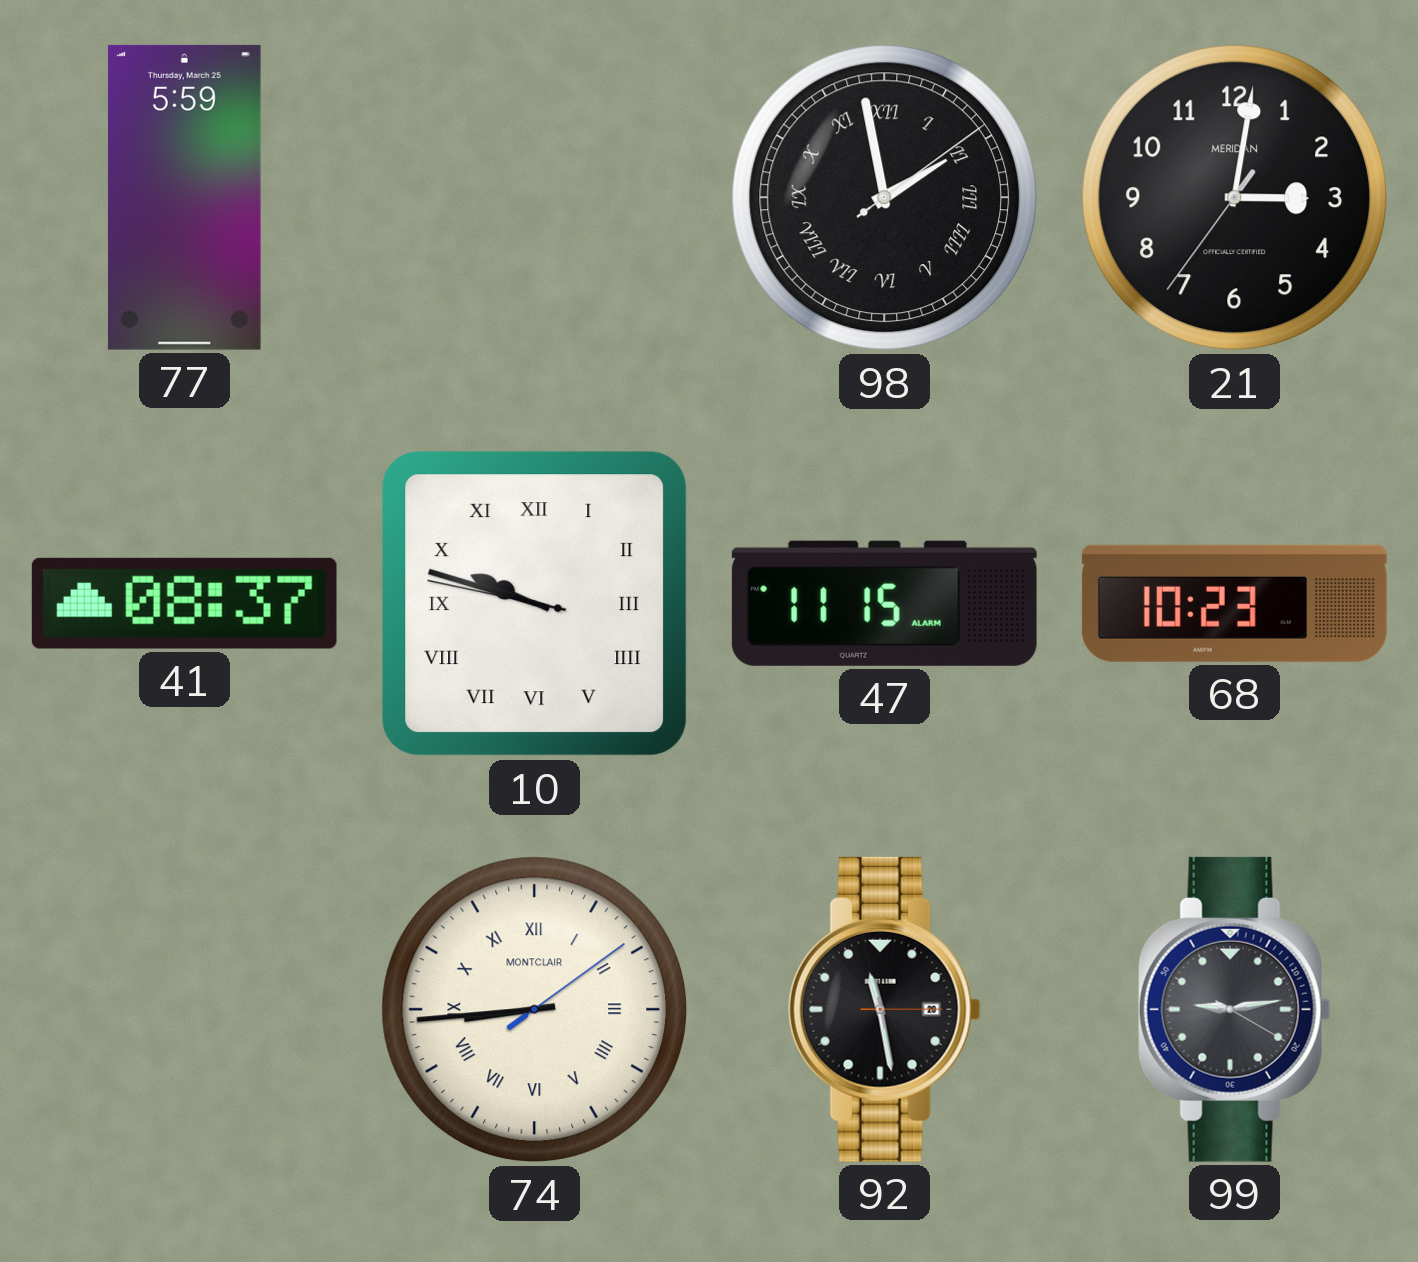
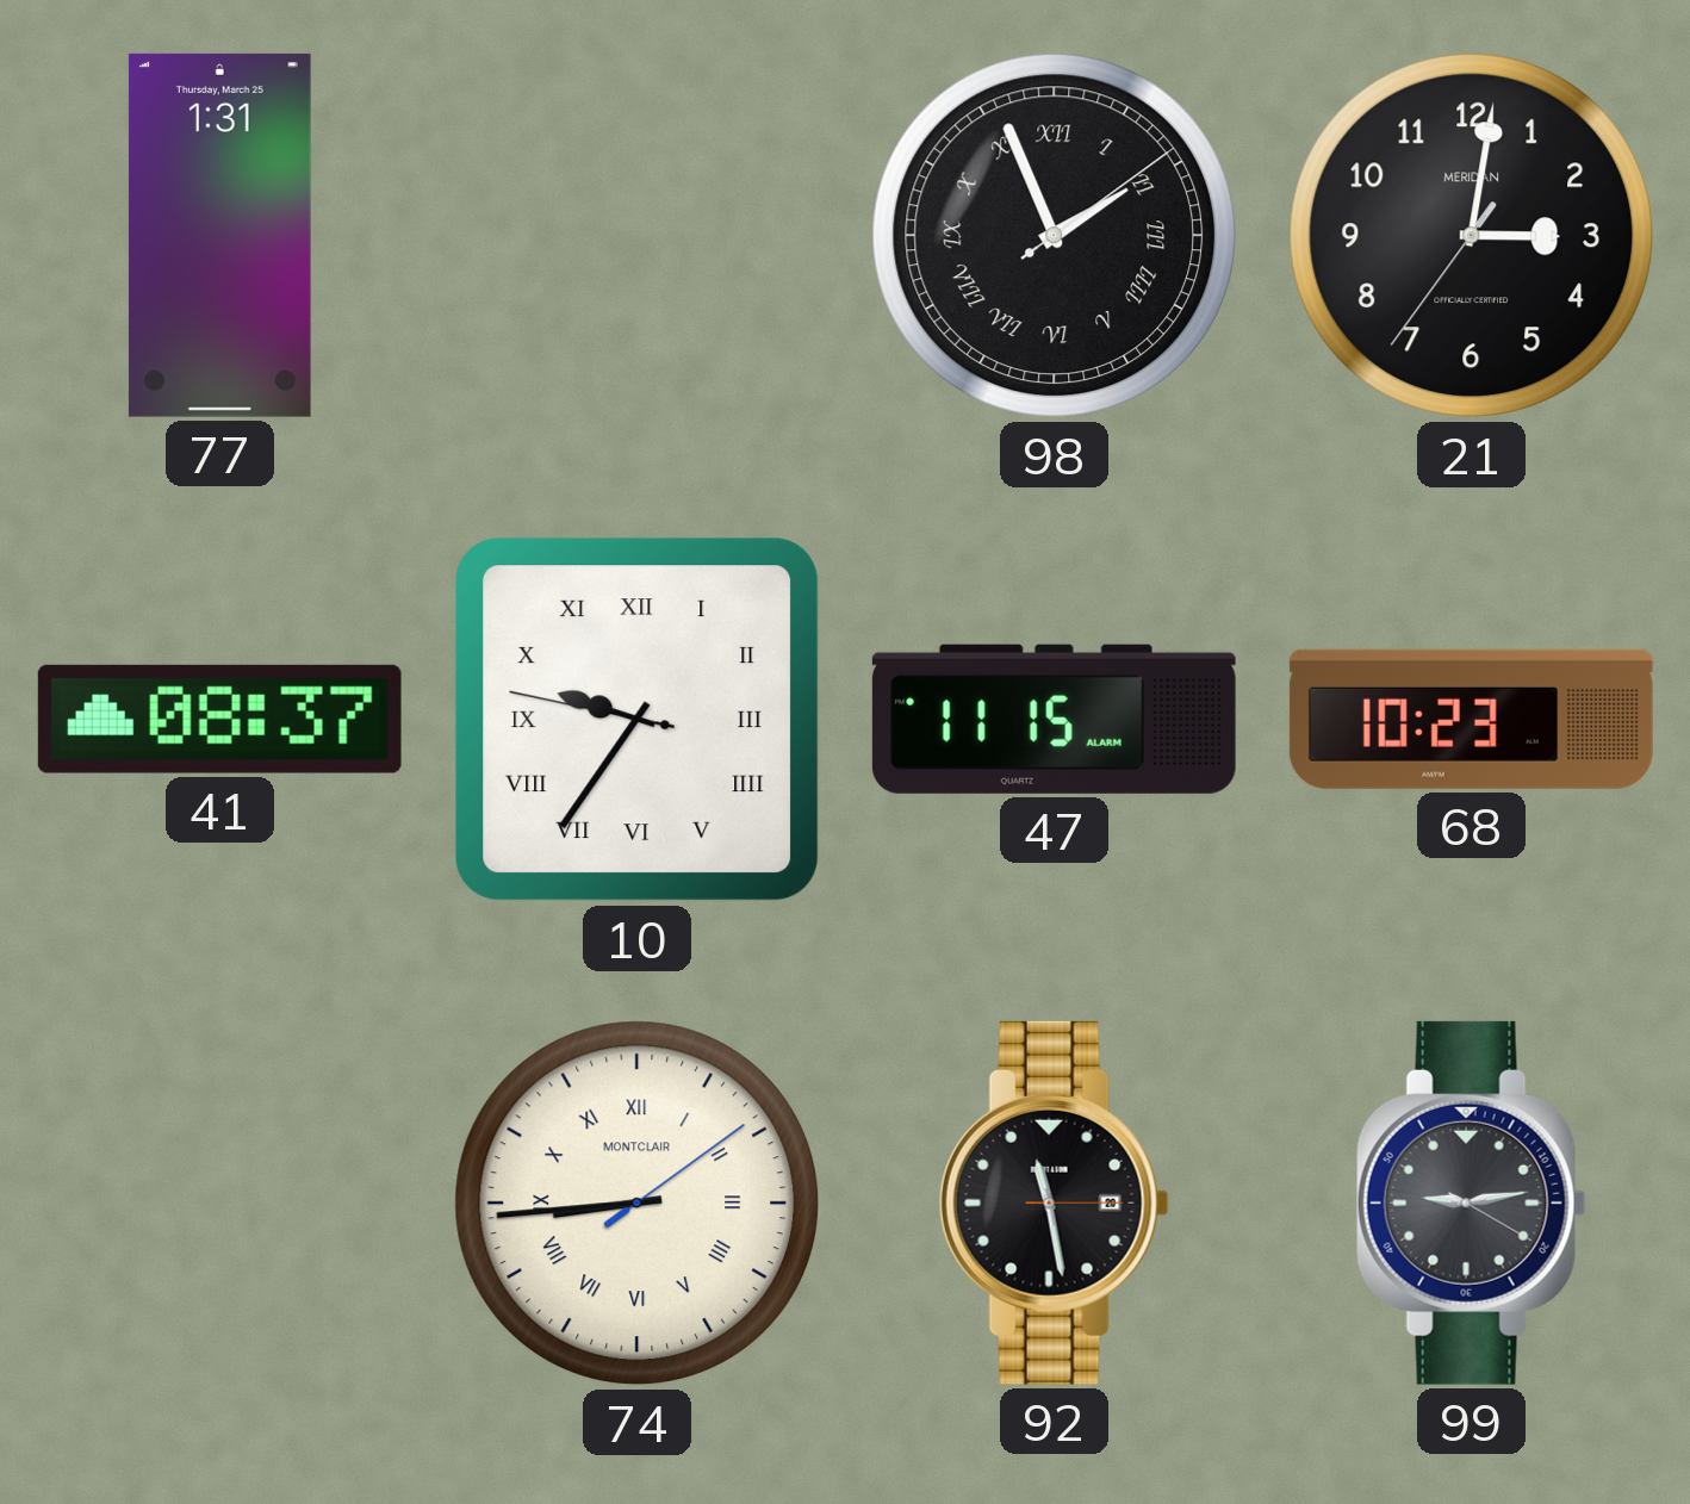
77: 5:59 -> 1:31
98: 1:58 -> 1:56
10: 9:47 -> 9:35
